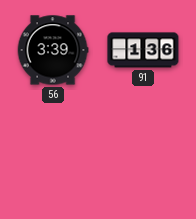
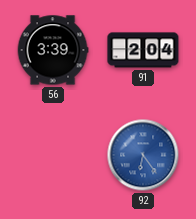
91: 1:36 -> 2:04
92: none -> 6:24
